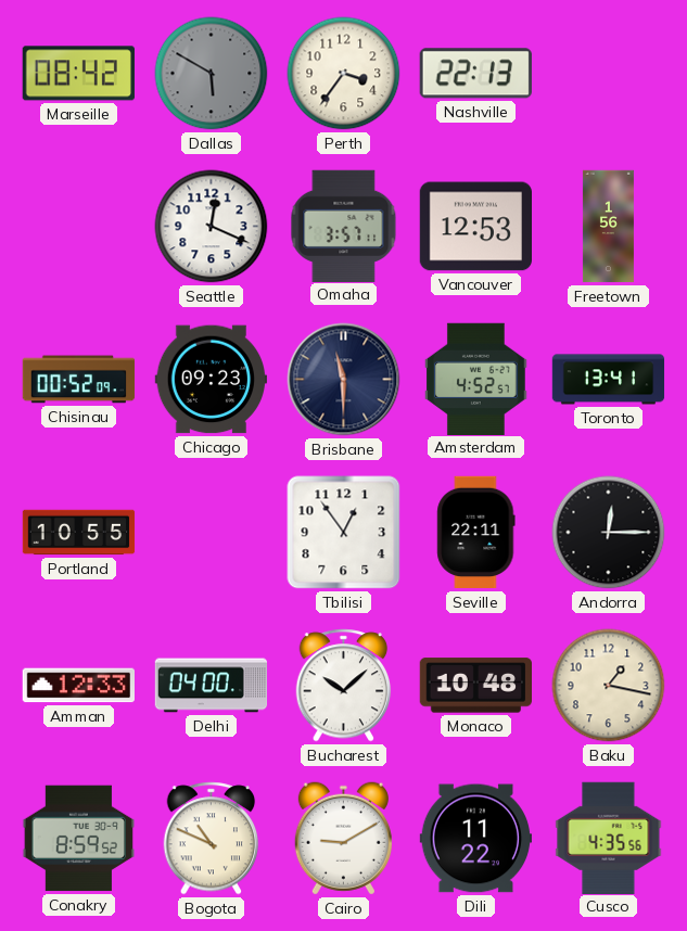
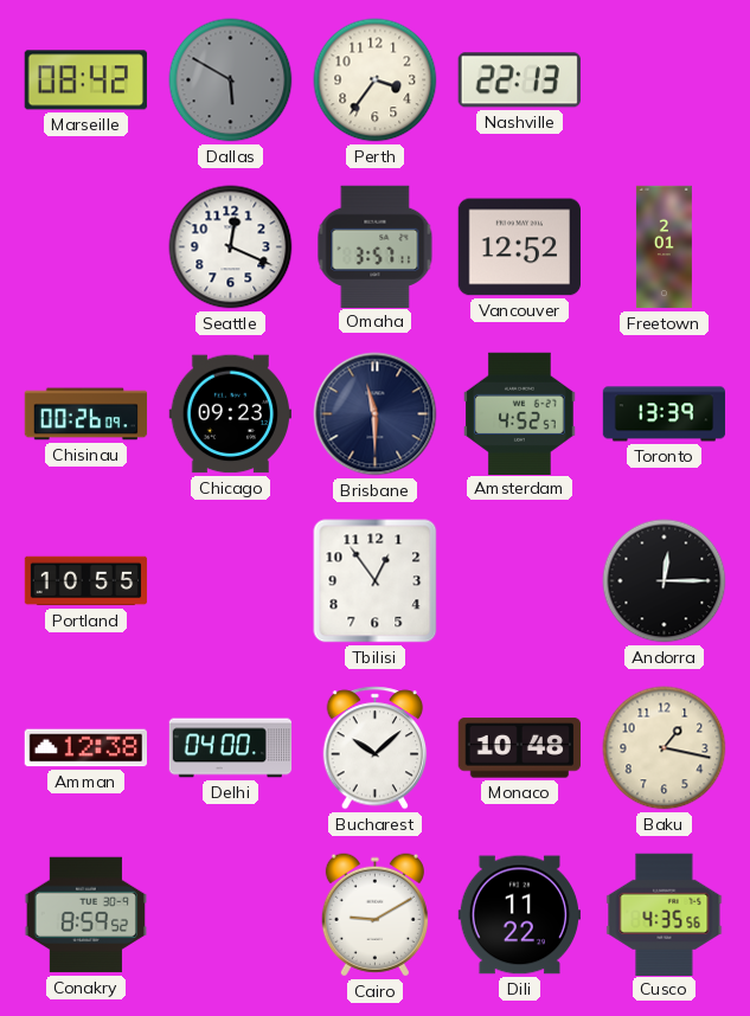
Vancouver: 12:53 -> 12:52
Freetown: 1:56 -> 2:01
Chisinau: 00:52 -> 00:26
Toronto: 13:41 -> 13:39
Seville: 22:11 -> none
Amman: 12:33 -> 12:38
Bogota: 10:49 -> none
